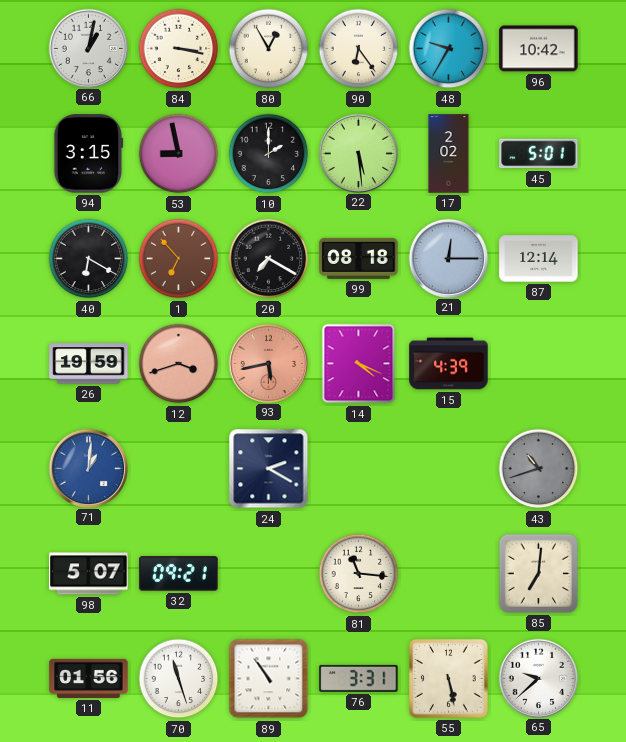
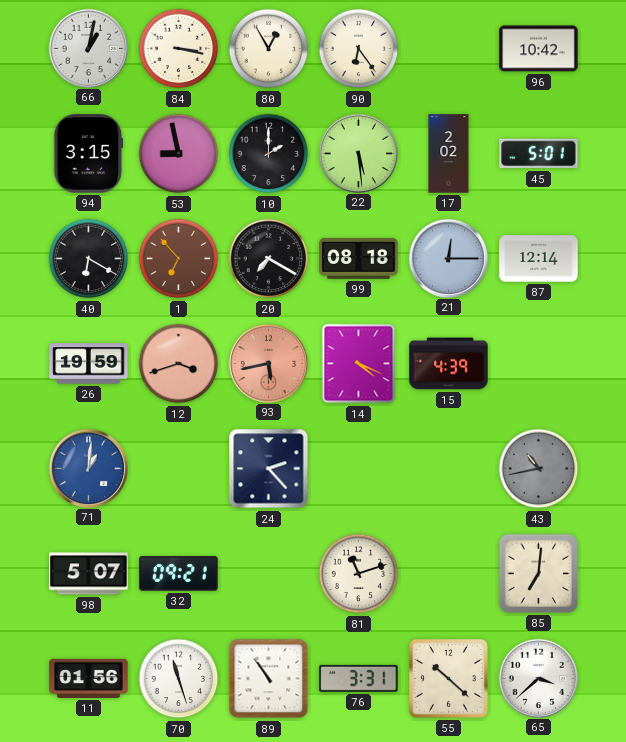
48: 9:35 -> none
24: 2:20 -> 2:23
43: 10:42 -> 10:43
81: 11:16 -> 11:12
55: 5:28 -> 10:22
65: 9:38 -> 3:38
